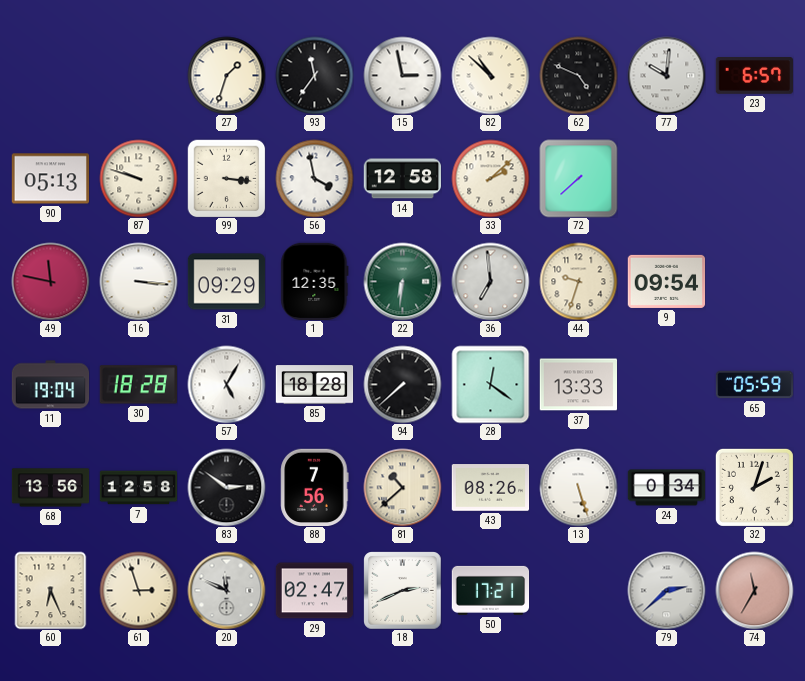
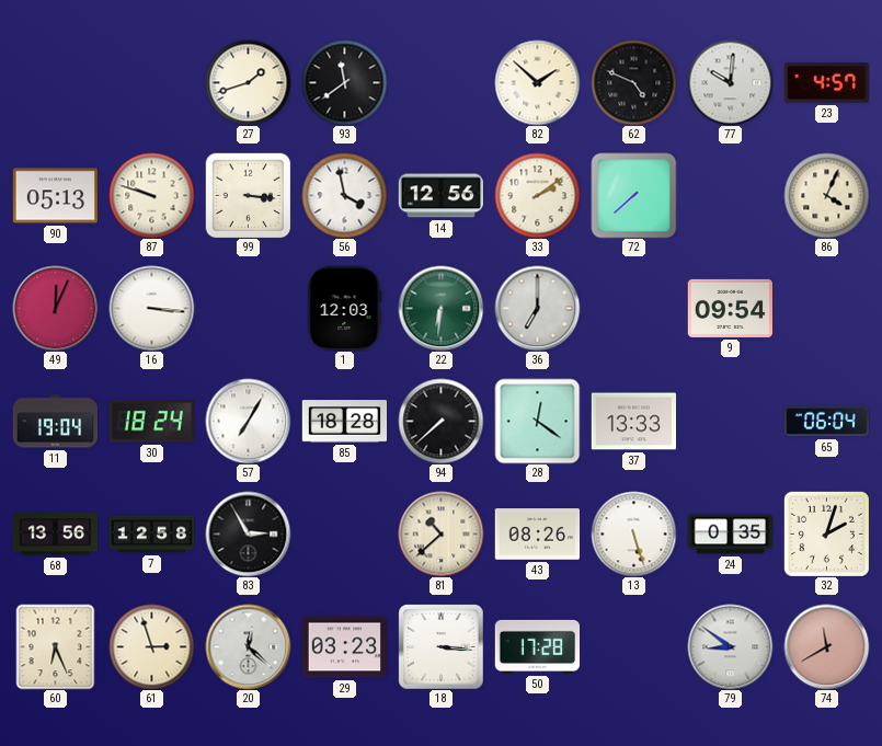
27: 1:33 -> 1:42
93: 11:36 -> 11:39
15: 2:58 -> none
82: 10:52 -> 1:52
23: 6:57 -> 4:57
14: 12:58 -> 12:56
33: 2:08 -> 2:09
86: none -> 4:04
49: 11:47 -> 12:04
31: 09:29 -> none
1: 12:35 -> 12:03
36: 6:59 -> 7:00
44: 9:33 -> none
30: 18:28 -> 18:24
57: 5:05 -> 7:05
65: 05:59 -> 06:04
83: 2:51 -> 2:55
88: 7:56 -> none
24: 0:34 -> 0:35
20: 11:49 -> 12:22
29: 02:47 -> 03:23
18: 2:41 -> 3:16
50: 17:21 -> 17:28
79: 2:38 -> 8:51
74: 11:35 -> 11:40
